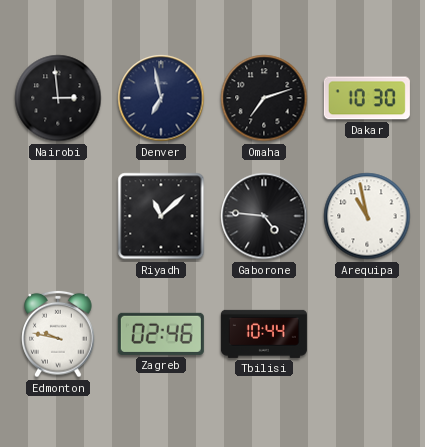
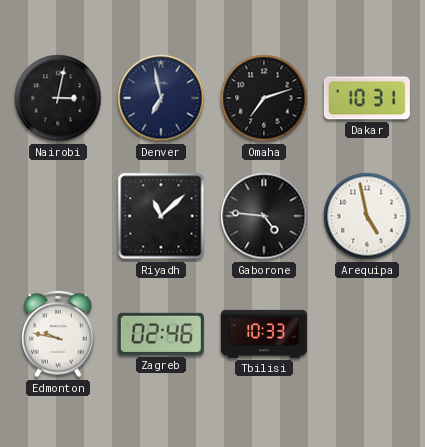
Nairobi: 2:59 -> 3:02
Dakar: 10:30 -> 10:31
Arequipa: 10:58 -> 4:58
Tbilisi: 10:44 -> 10:33
